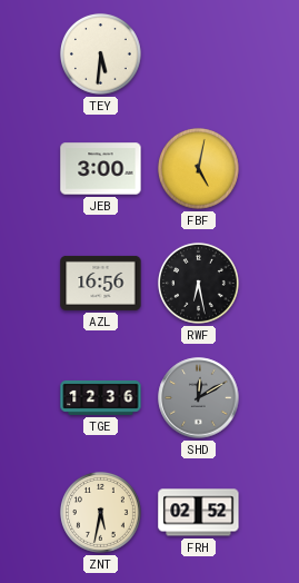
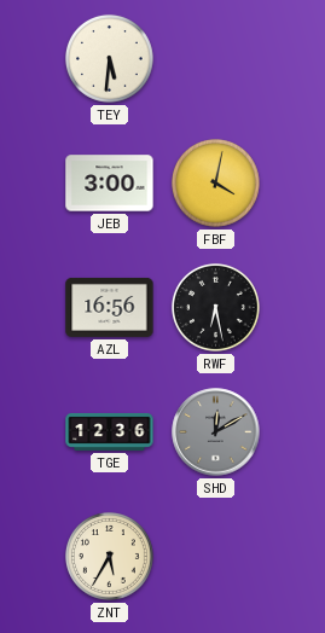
FBF: 5:02 -> 4:02
ZNT: 5:32 -> 5:35
FRH: 02:52 -> none
